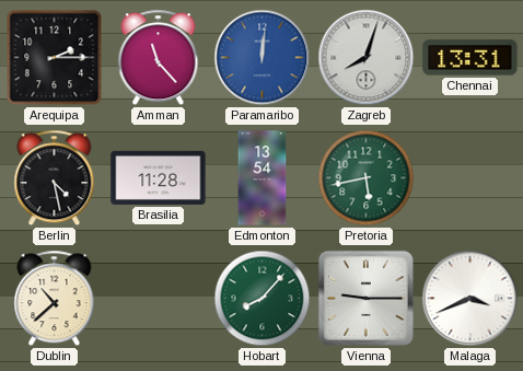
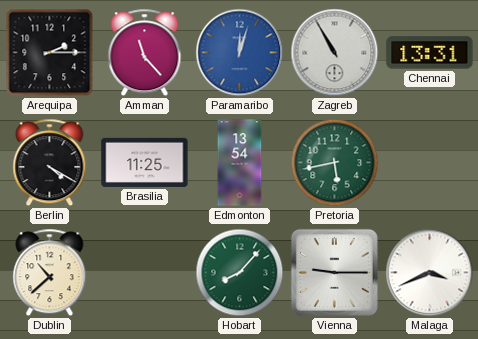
Paramaribo: 12:01 -> 12:03
Zagreb: 8:03 -> 10:55
Berlin: 4:28 -> 4:20
Brasilia: 11:28 -> 11:25
